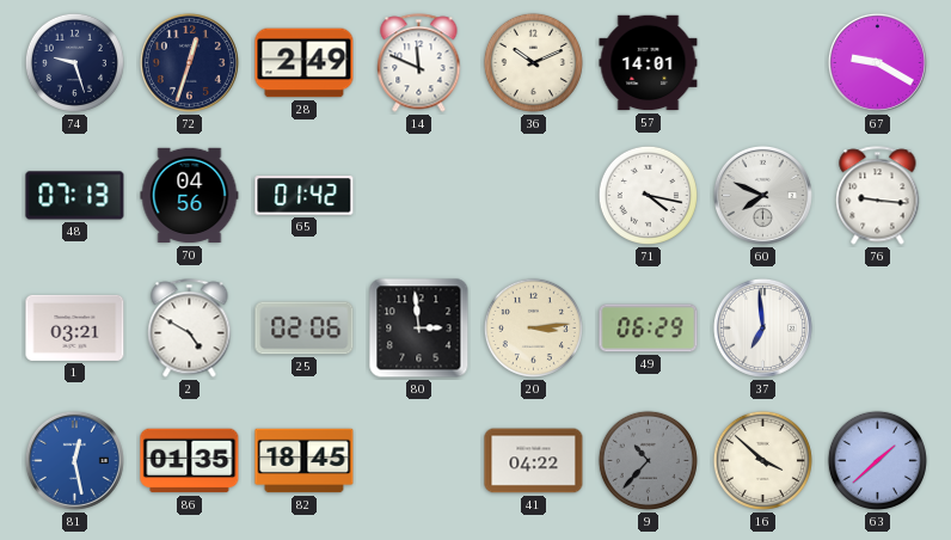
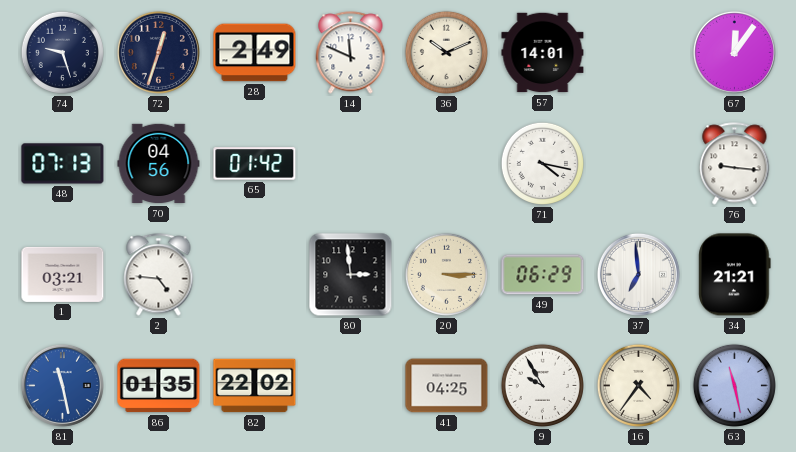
67: 9:20 -> 12:06
60: 7:49 -> none
2: 4:50 -> 4:46
25: 02:06 -> none
20: 3:14 -> 3:15
34: none -> 21:21
81: 12:28 -> 11:28
82: 18:45 -> 22:02
41: 04:22 -> 04:25
9: 10:37 -> 9:55
9 dial: grey -> white
16: 3:52 -> 4:36
63: 1:38 -> 11:28
